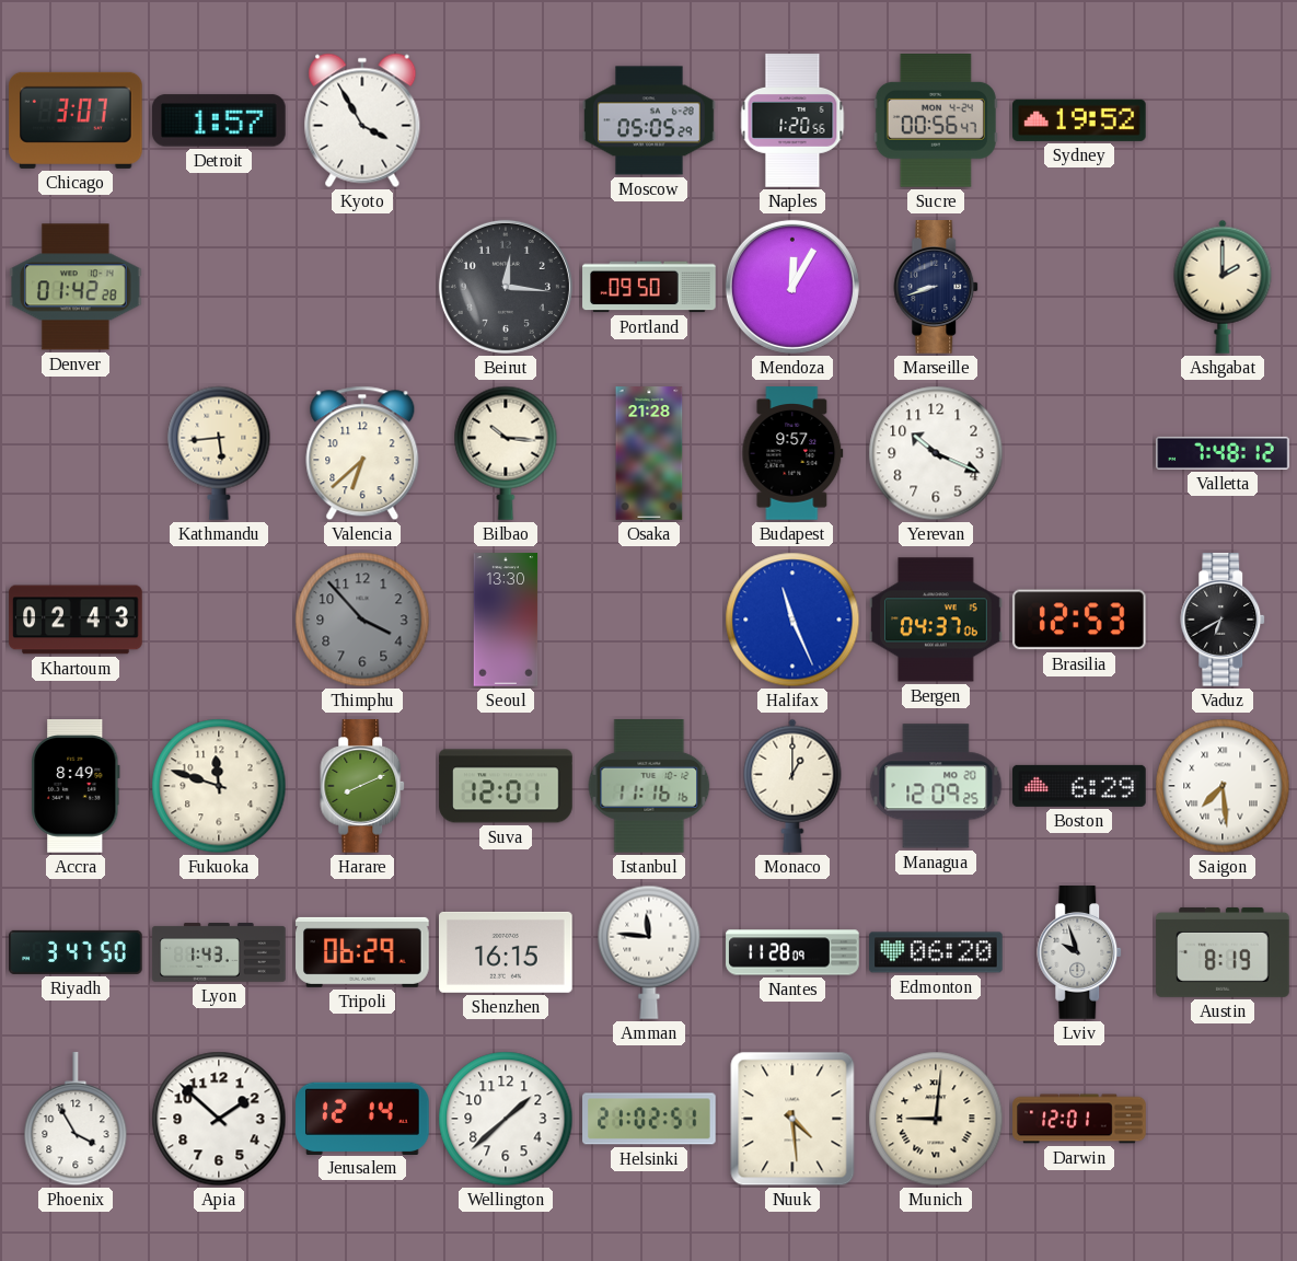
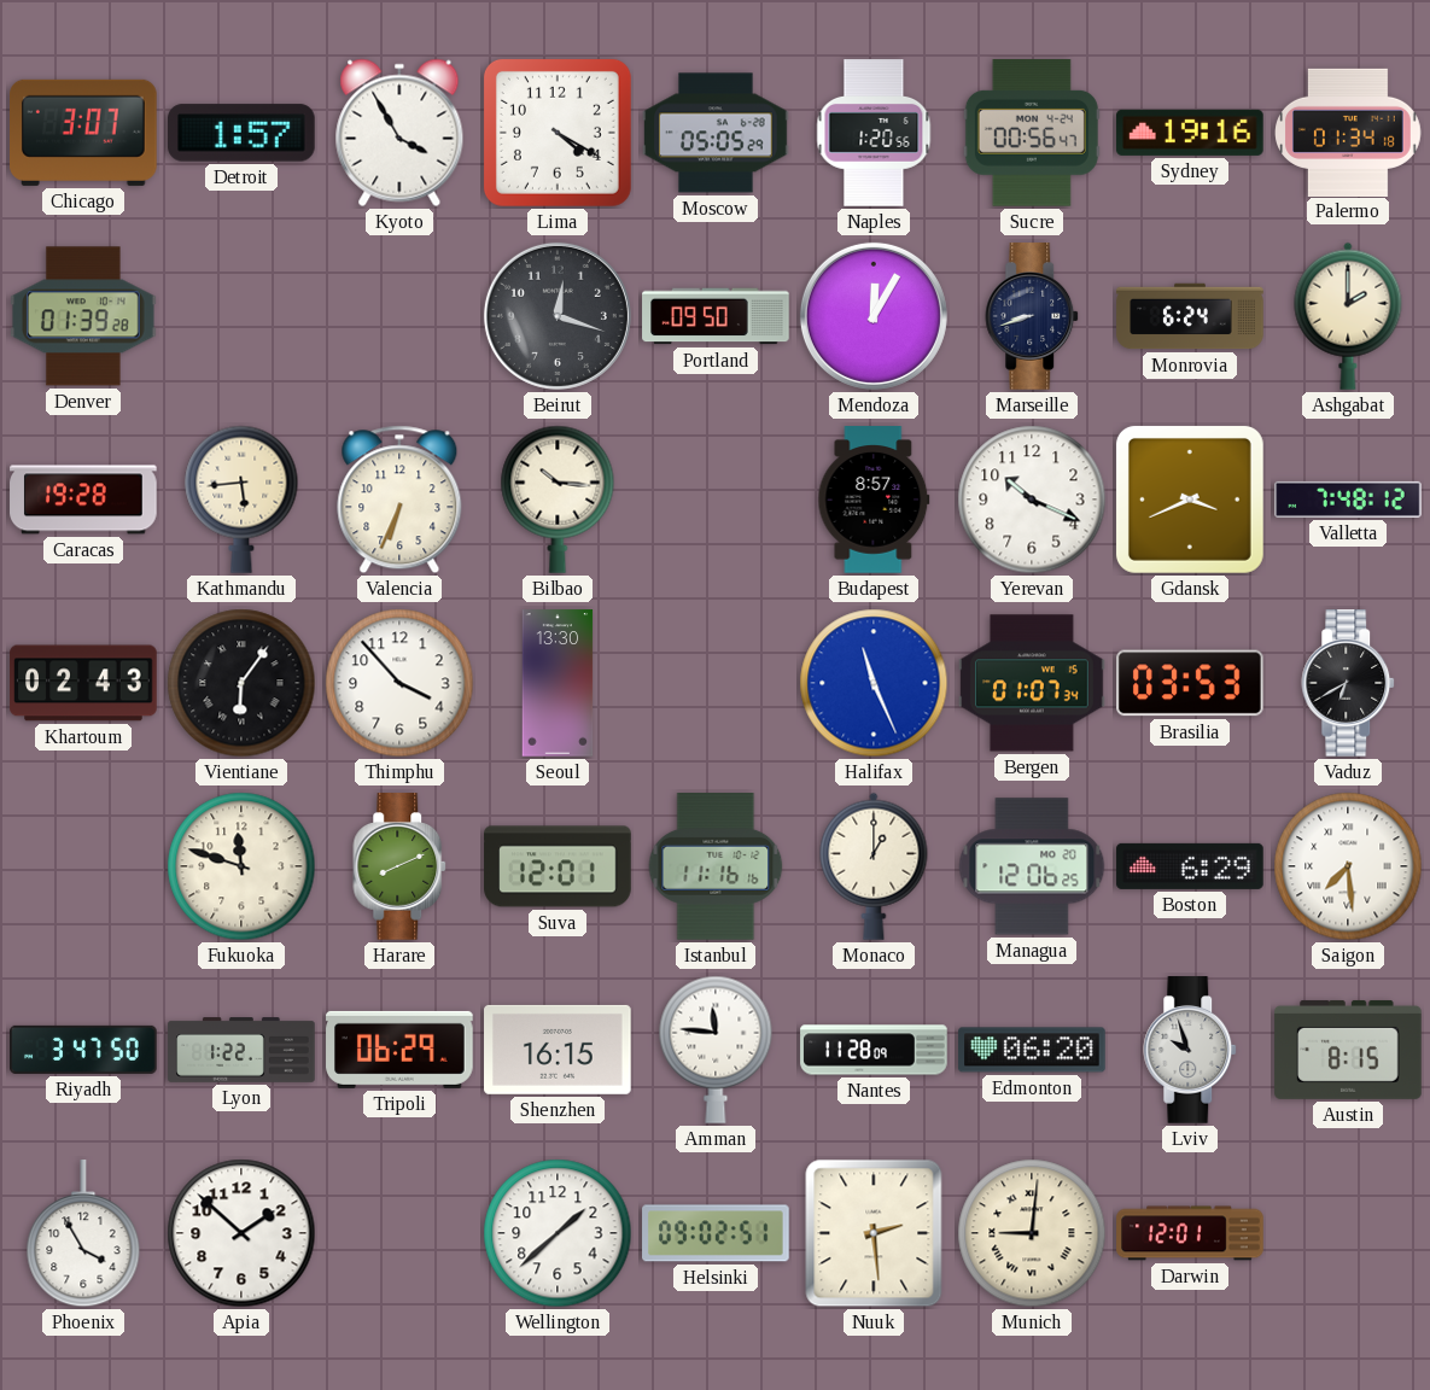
Lima: none -> 4:20
Sydney: 19:52 -> 19:16
Palermo: none -> 01:34
Denver: 01:42 -> 01:39
Beirut: 12:16 -> 12:18
Monrovia: none -> 6:24
Caracas: none -> 19:28
Valencia: 6:38 -> 6:34
Osaka: 21:28 -> none
Budapest: 9:57 -> 8:57
Gdansk: none -> 3:41
Vientiane: none -> 6:06
Thimphu dial: grey -> white
Bergen: 04:37 -> 01:07
Brasilia: 12:53 -> 03:53
Accra: 8:49 -> none
Managua: 12:09 -> 12:06
Lyon: 1:43 -> 1:22
Austin: 8:19 -> 8:15
Jerusalem: 12:14 -> none
Helsinki: 21:02 -> 09:02
Nuuk: 4:29 -> 2:29
